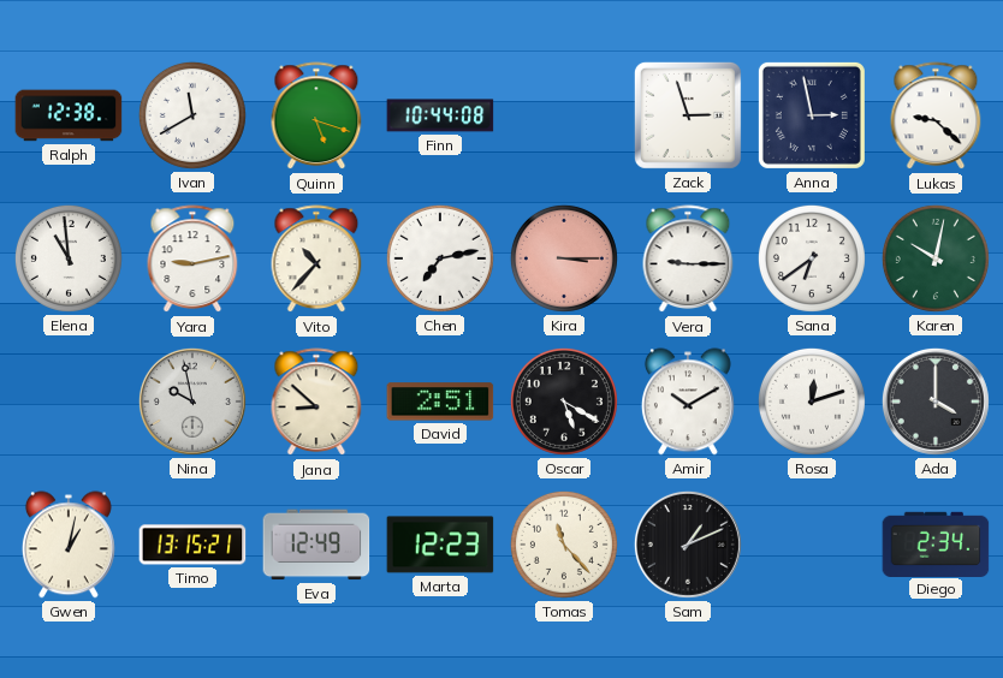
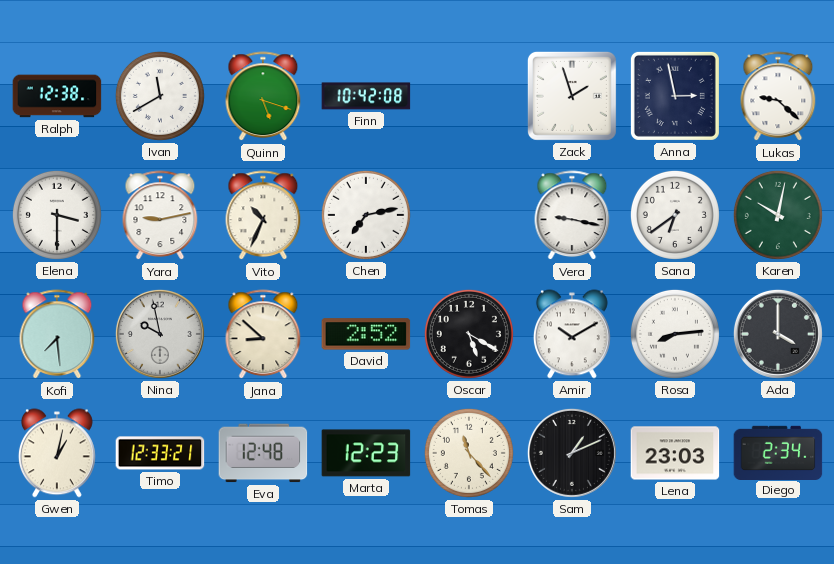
Finn: 10:44 -> 10:42
Zack: 2:57 -> 1:57
Elena: 10:59 -> 3:30
Vito: 10:37 -> 10:34
Kira: 3:15 -> none
Vera: 9:15 -> 9:17
Kofi: none -> 7:29
David: 2:51 -> 2:52
Rosa: 12:12 -> 8:14
Timo: 13:15 -> 12:33
Eva: 12:49 -> 12:48
Lena: none -> 23:03
